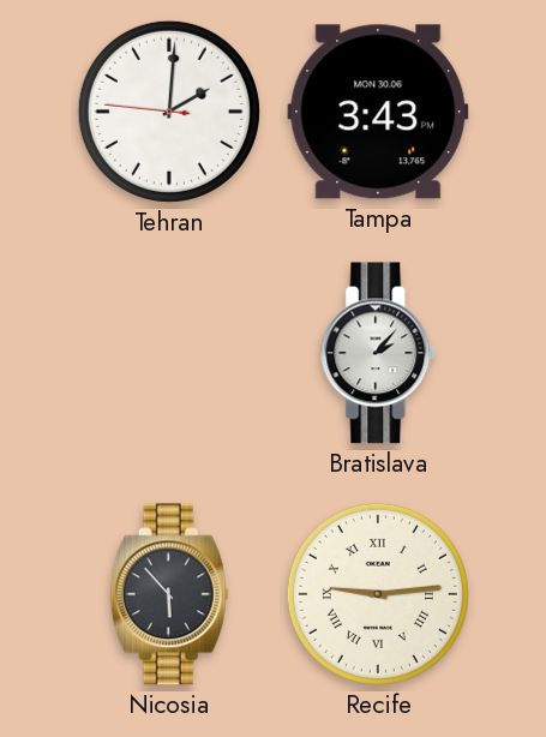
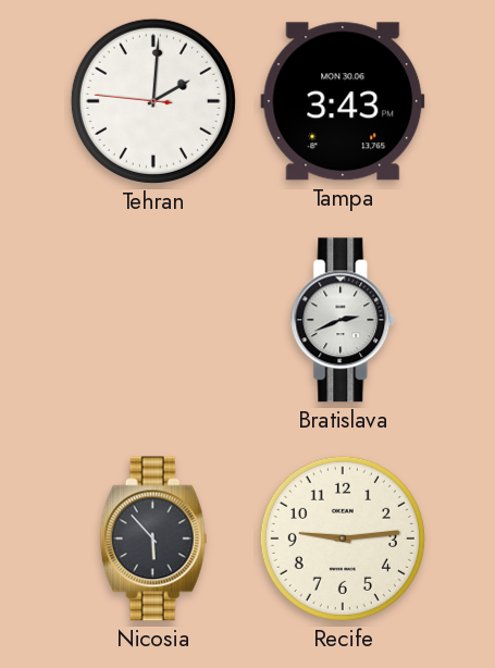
Bratislava: 2:07 -> 2:41
Recife numerals: Roman -> Arabic
